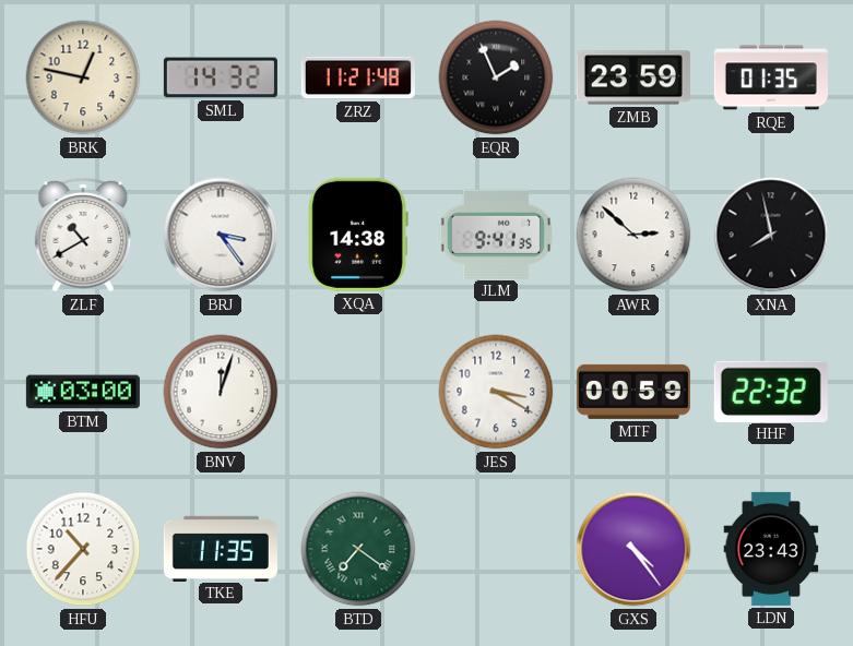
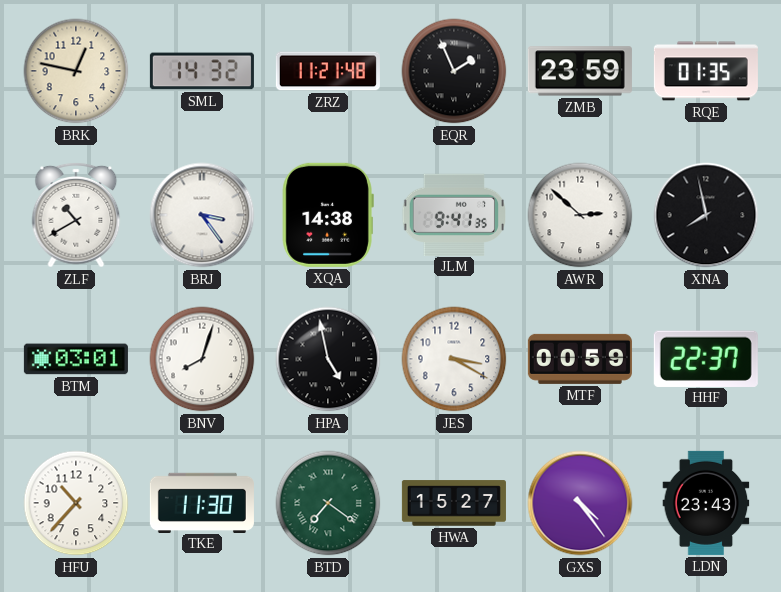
BTM: 03:00 -> 03:01
BNV: 12:03 -> 8:03
HPA: none -> 4:58
HHF: 22:32 -> 22:37
TKE: 11:35 -> 11:30
HWA: none -> 15:27
